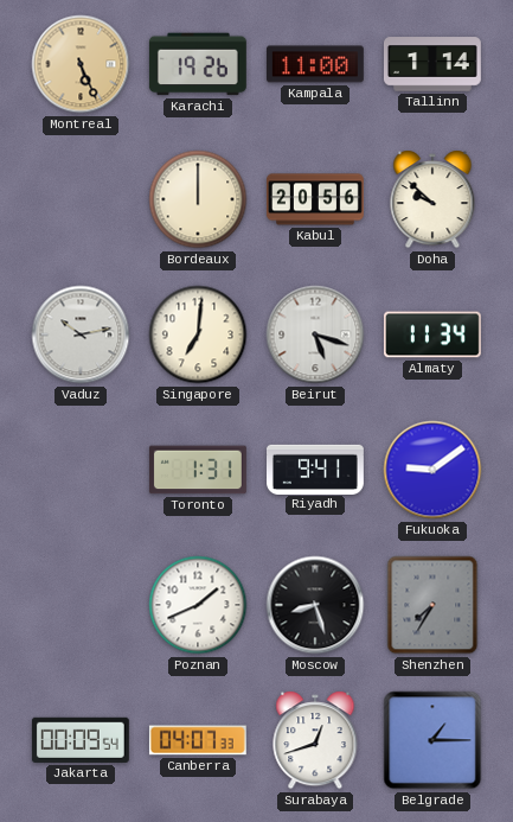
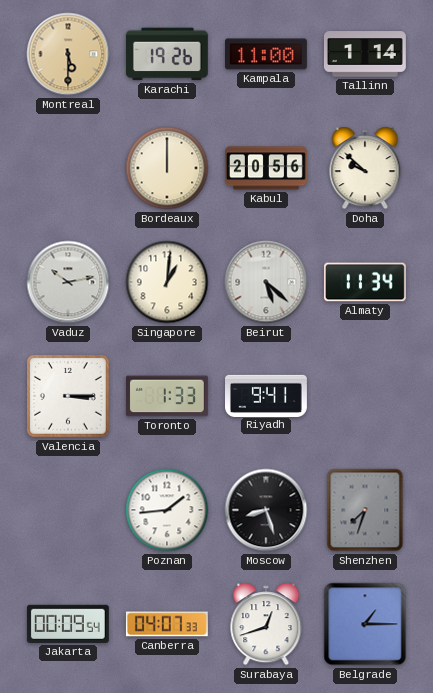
Montreal: 5:26 -> 5:30
Singapore: 7:01 -> 1:01
Beirut: 5:18 -> 5:22
Valencia: none -> 3:15
Toronto: 1:31 -> 1:33
Fukuoka: 9:09 -> none
Poznan: 1:41 -> 1:44
Shenzhen: 7:35 -> 7:33
